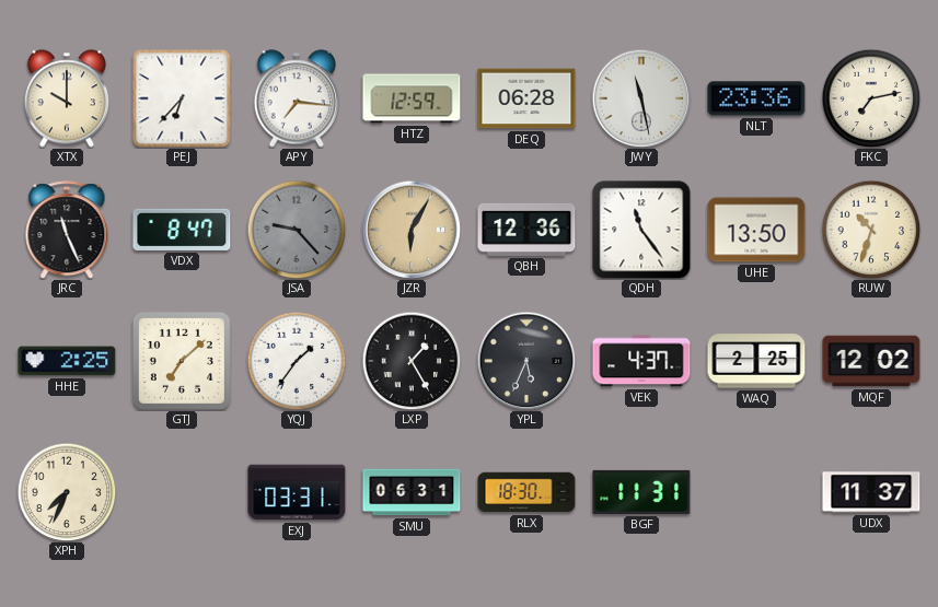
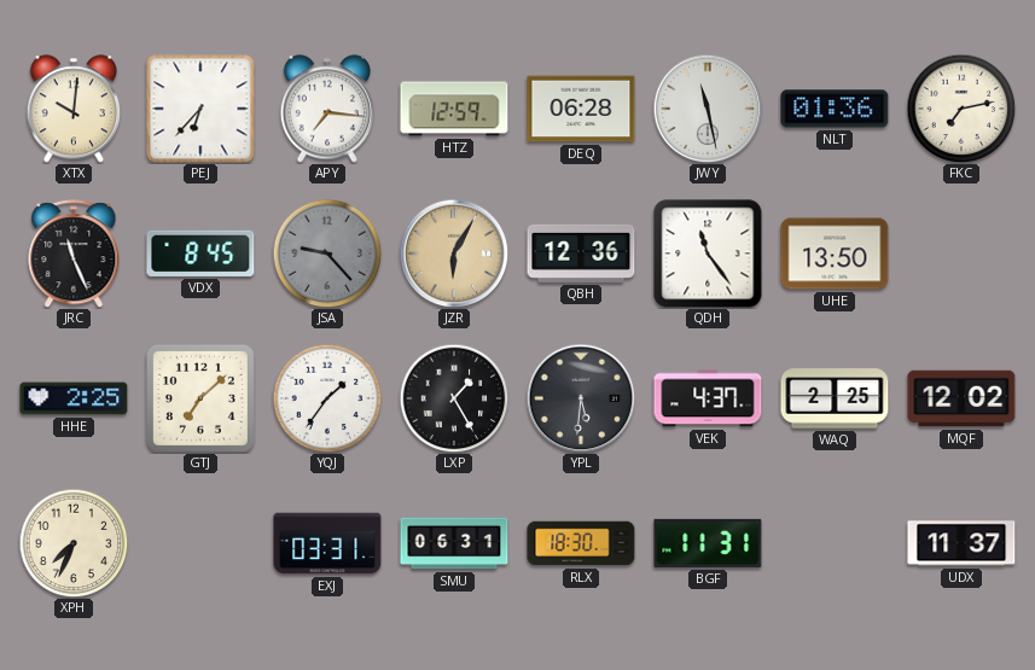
XTX: 10:00 -> 10:01
NLT: 23:36 -> 01:36
VDX: 8:47 -> 8:45
RUW: 10:33 -> none
YPL: 5:34 -> 5:31
